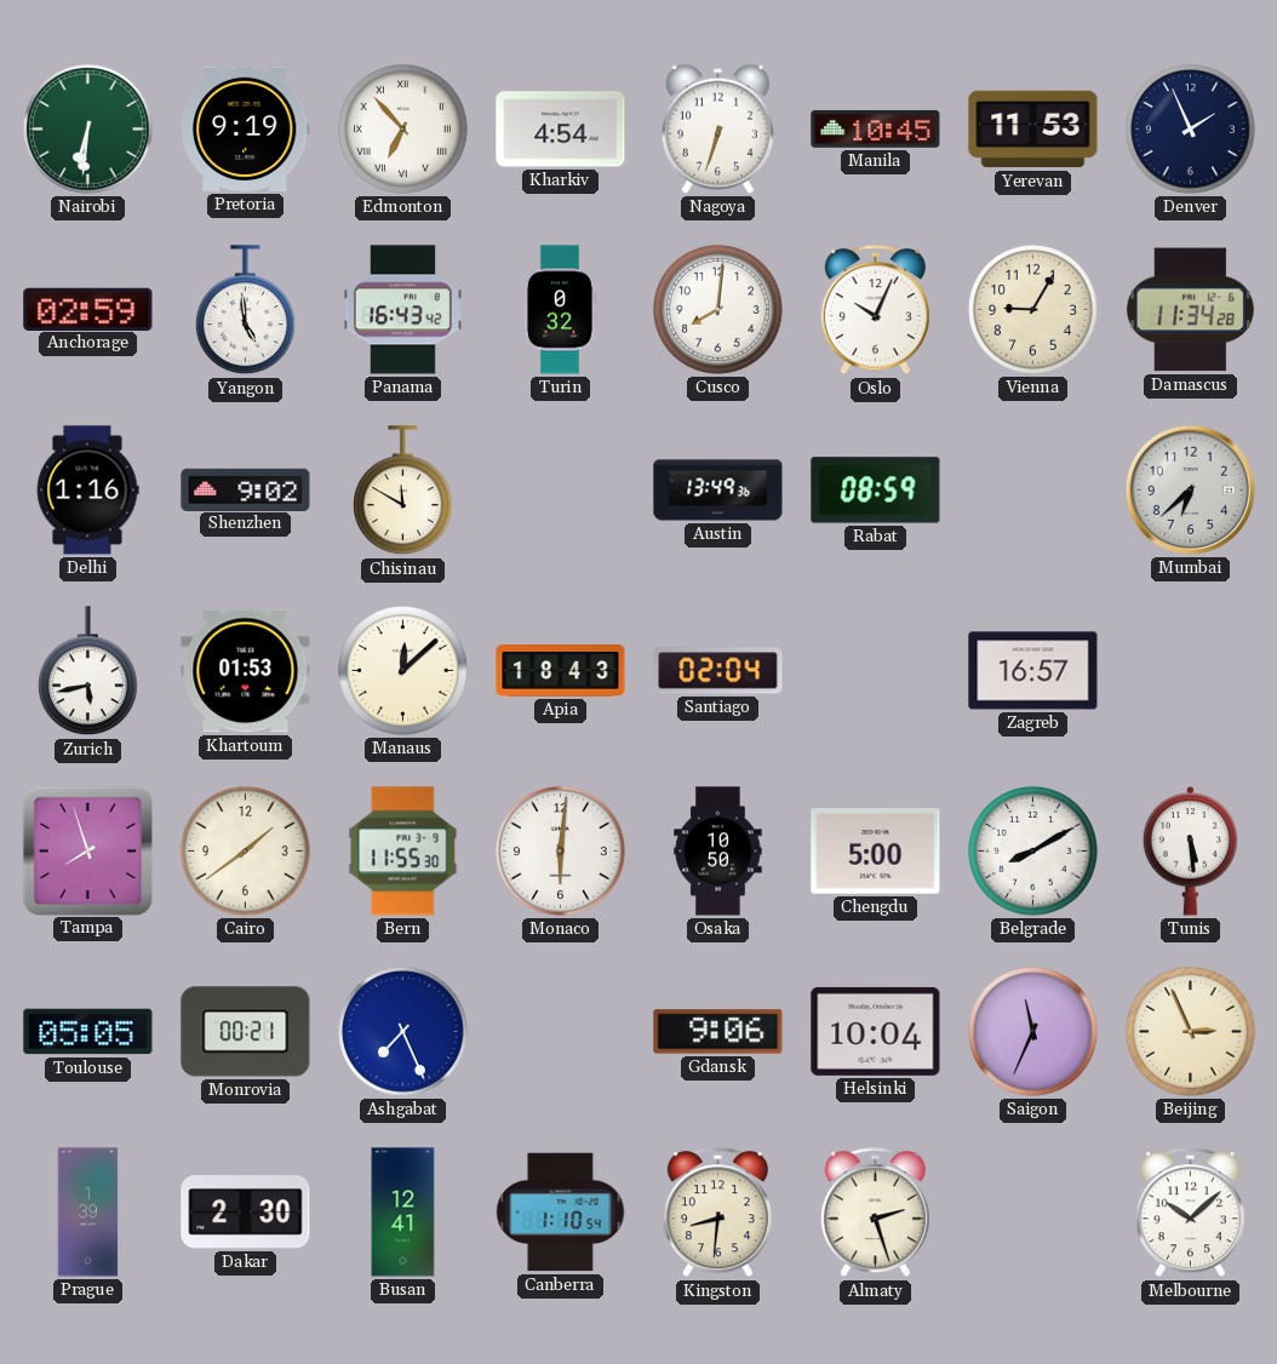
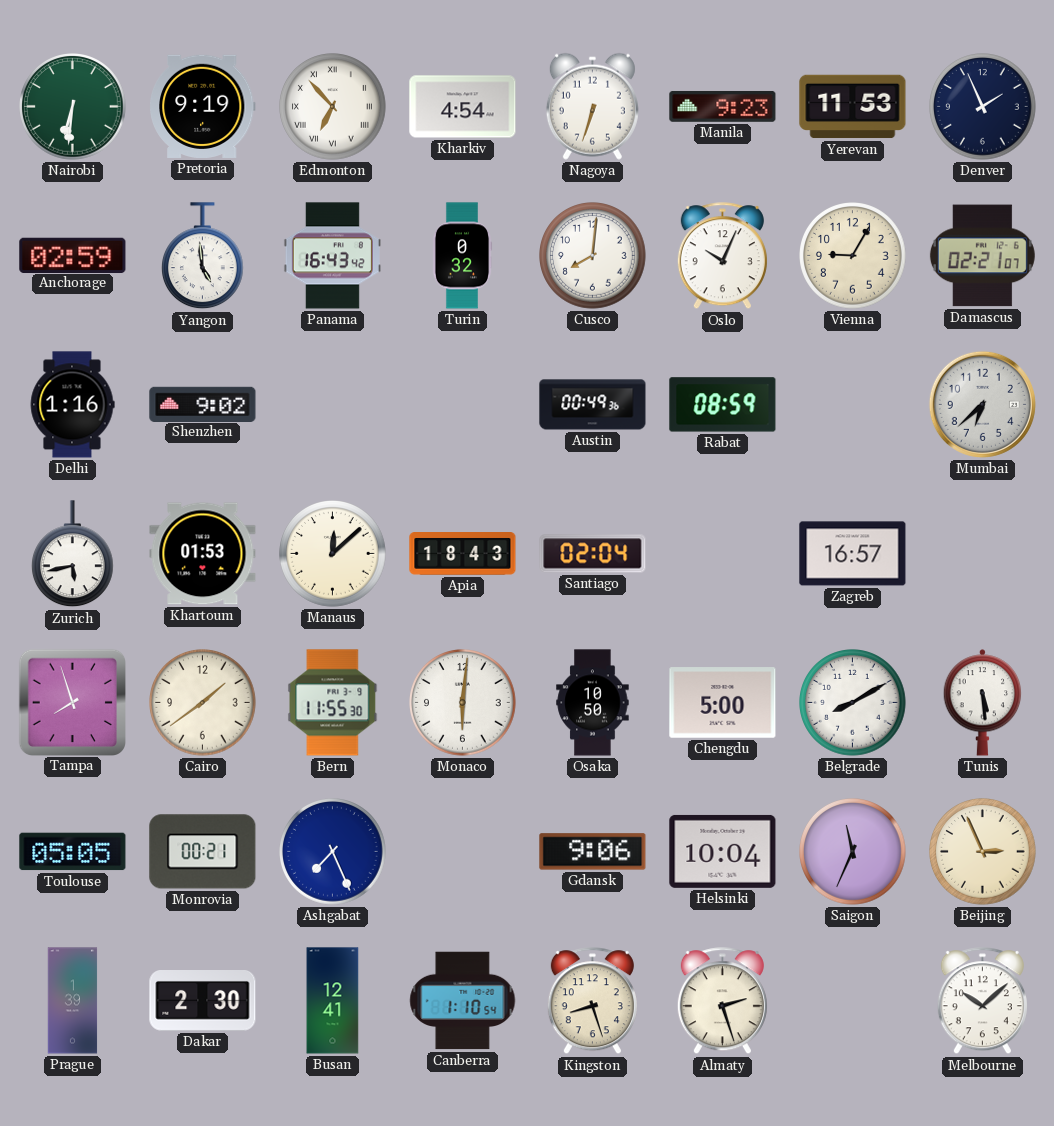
Manila: 10:45 -> 9:23
Damascus: 11:34 -> 02:21
Chisinau: 11:50 -> none
Austin: 13:49 -> 00:49
Kingston: 8:31 -> 8:27
